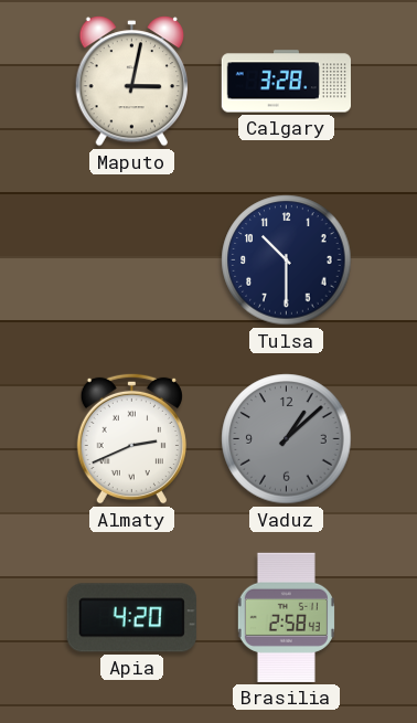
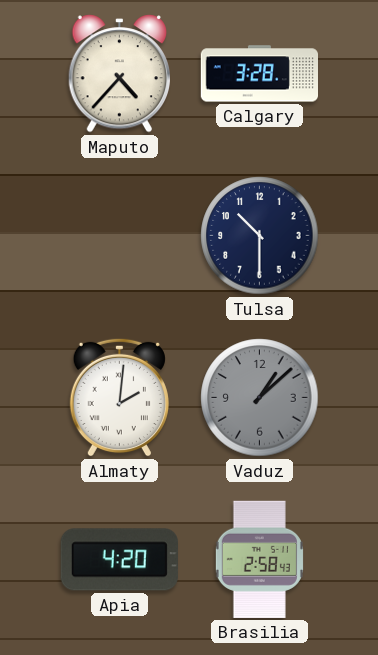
Maputo: 3:02 -> 4:37
Almaty: 2:41 -> 2:01
